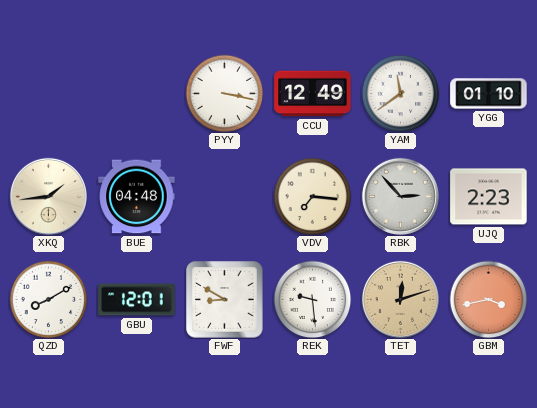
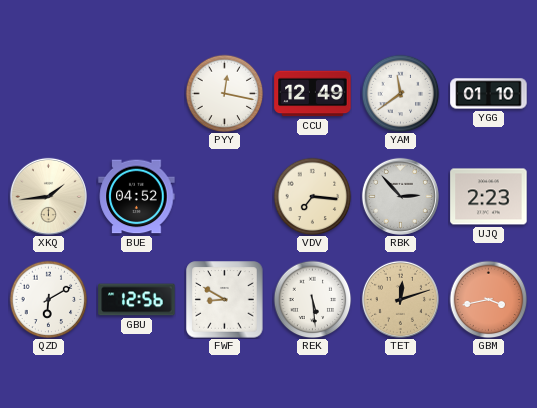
PYY: 3:17 -> 12:17
BUE: 04:48 -> 04:52
QZD: 8:10 -> 6:10
GBU: 12:01 -> 12:56
REK: 9:29 -> 5:29
